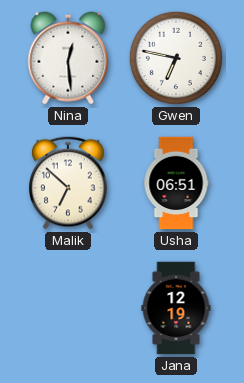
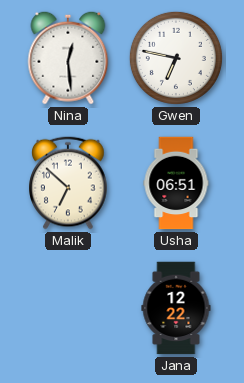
Jana: 12:19 -> 12:22
